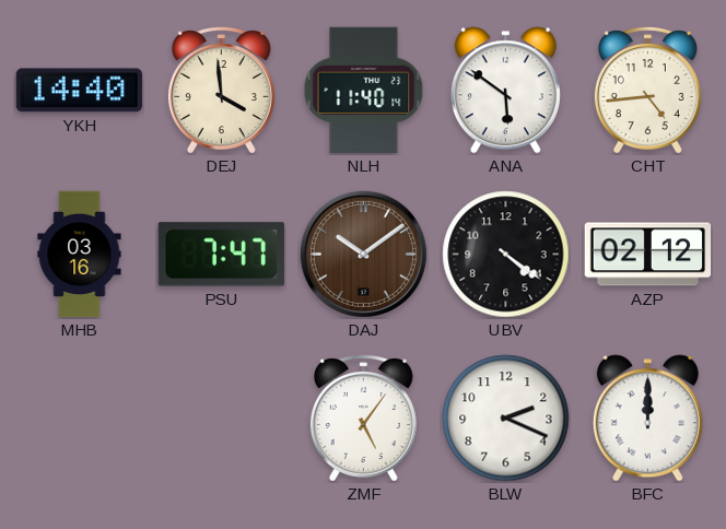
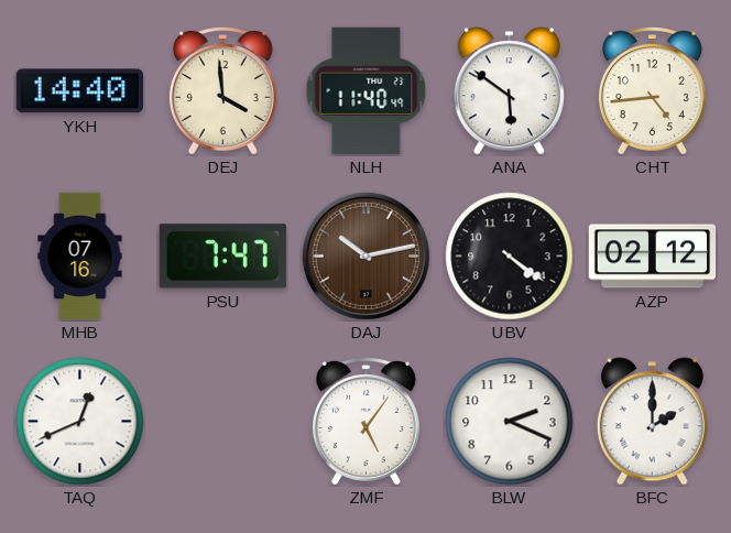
NLH: 11:40:14 -> 11:40:49
MHB: 03:16 -> 07:16
DAJ: 10:09 -> 10:13
TAQ: none -> 12:41
BFC: 12:00 -> 2:00
